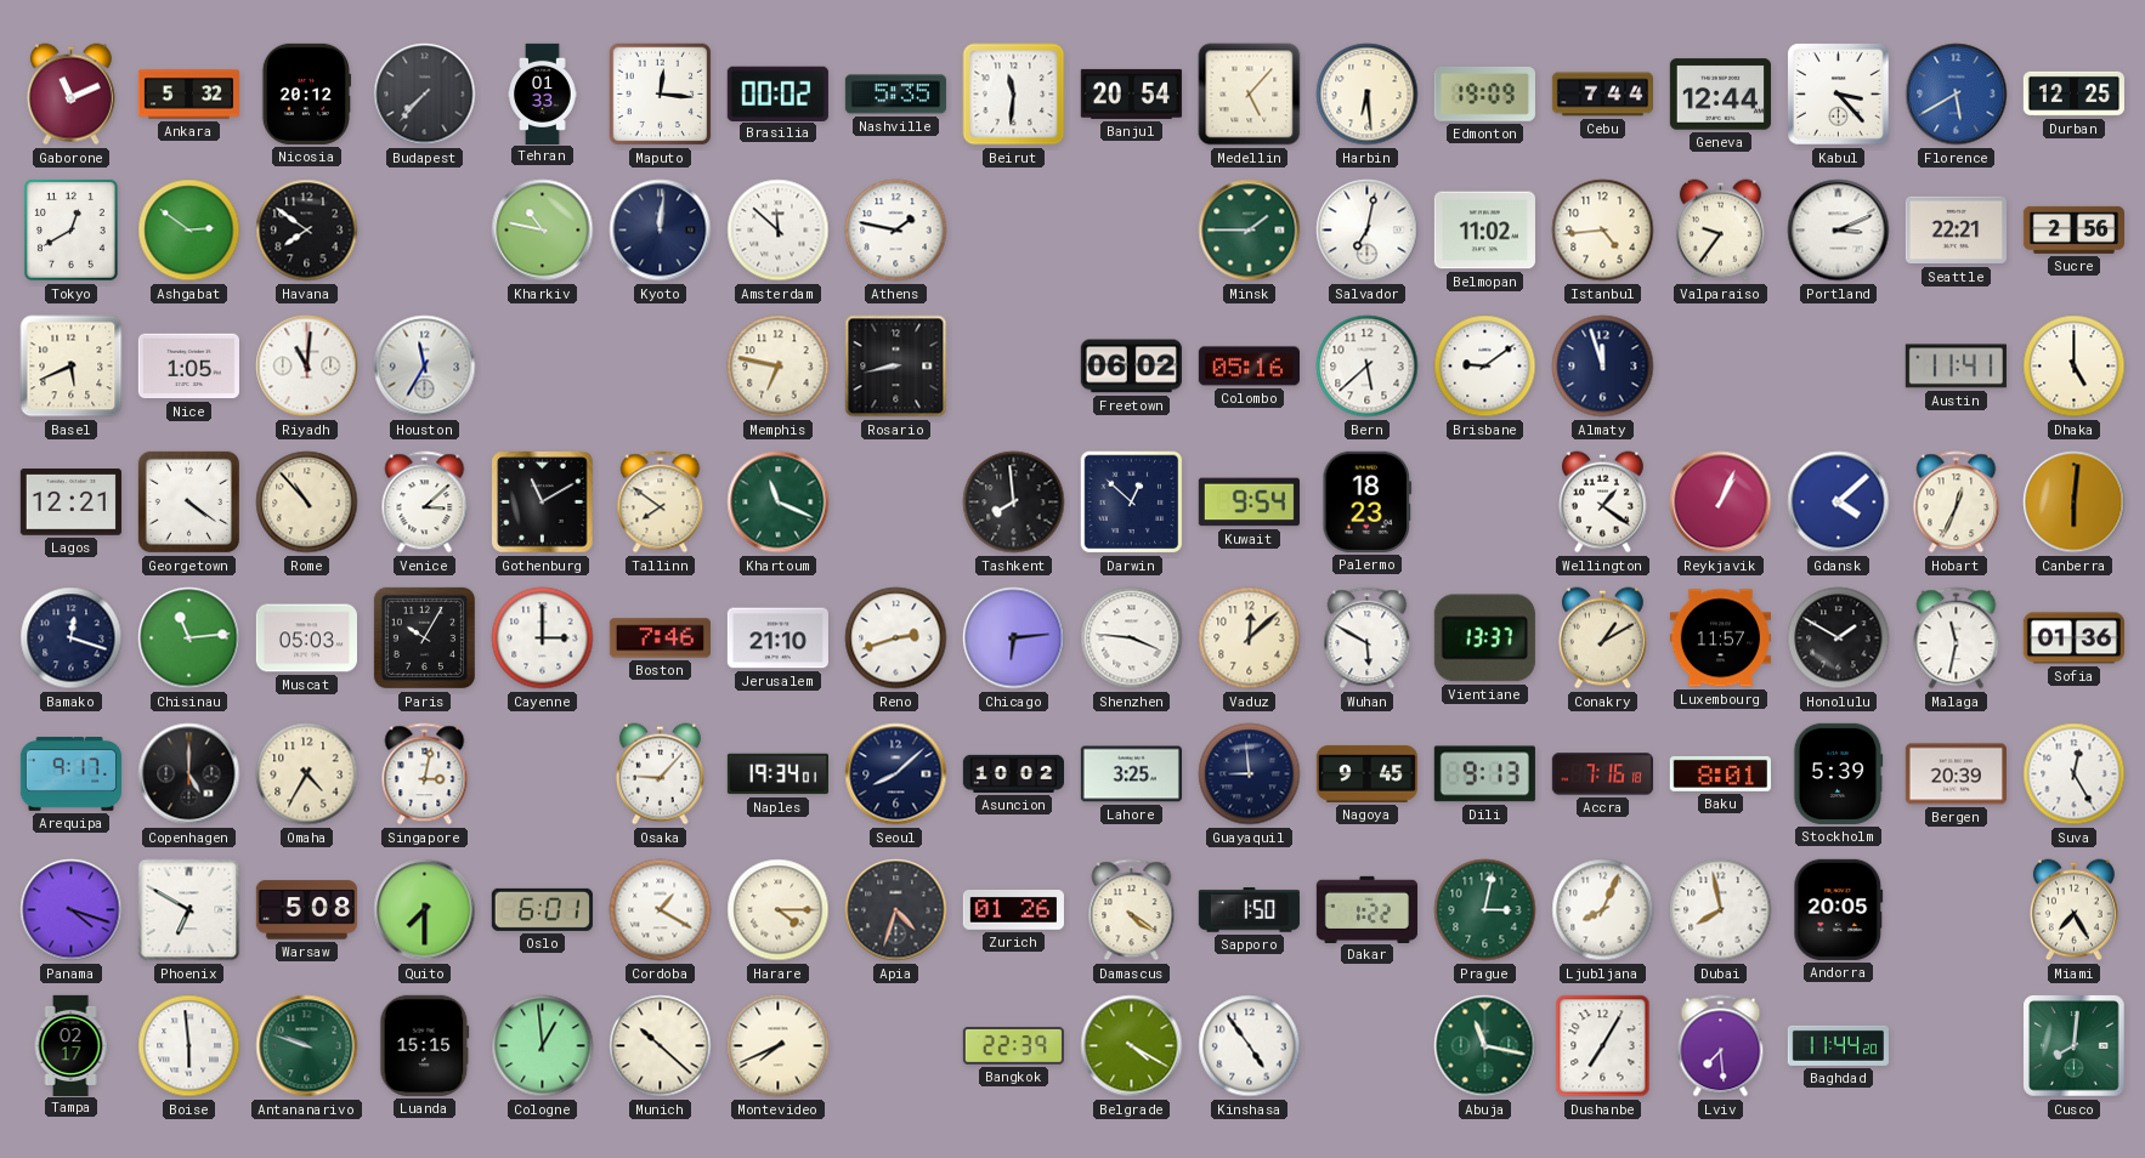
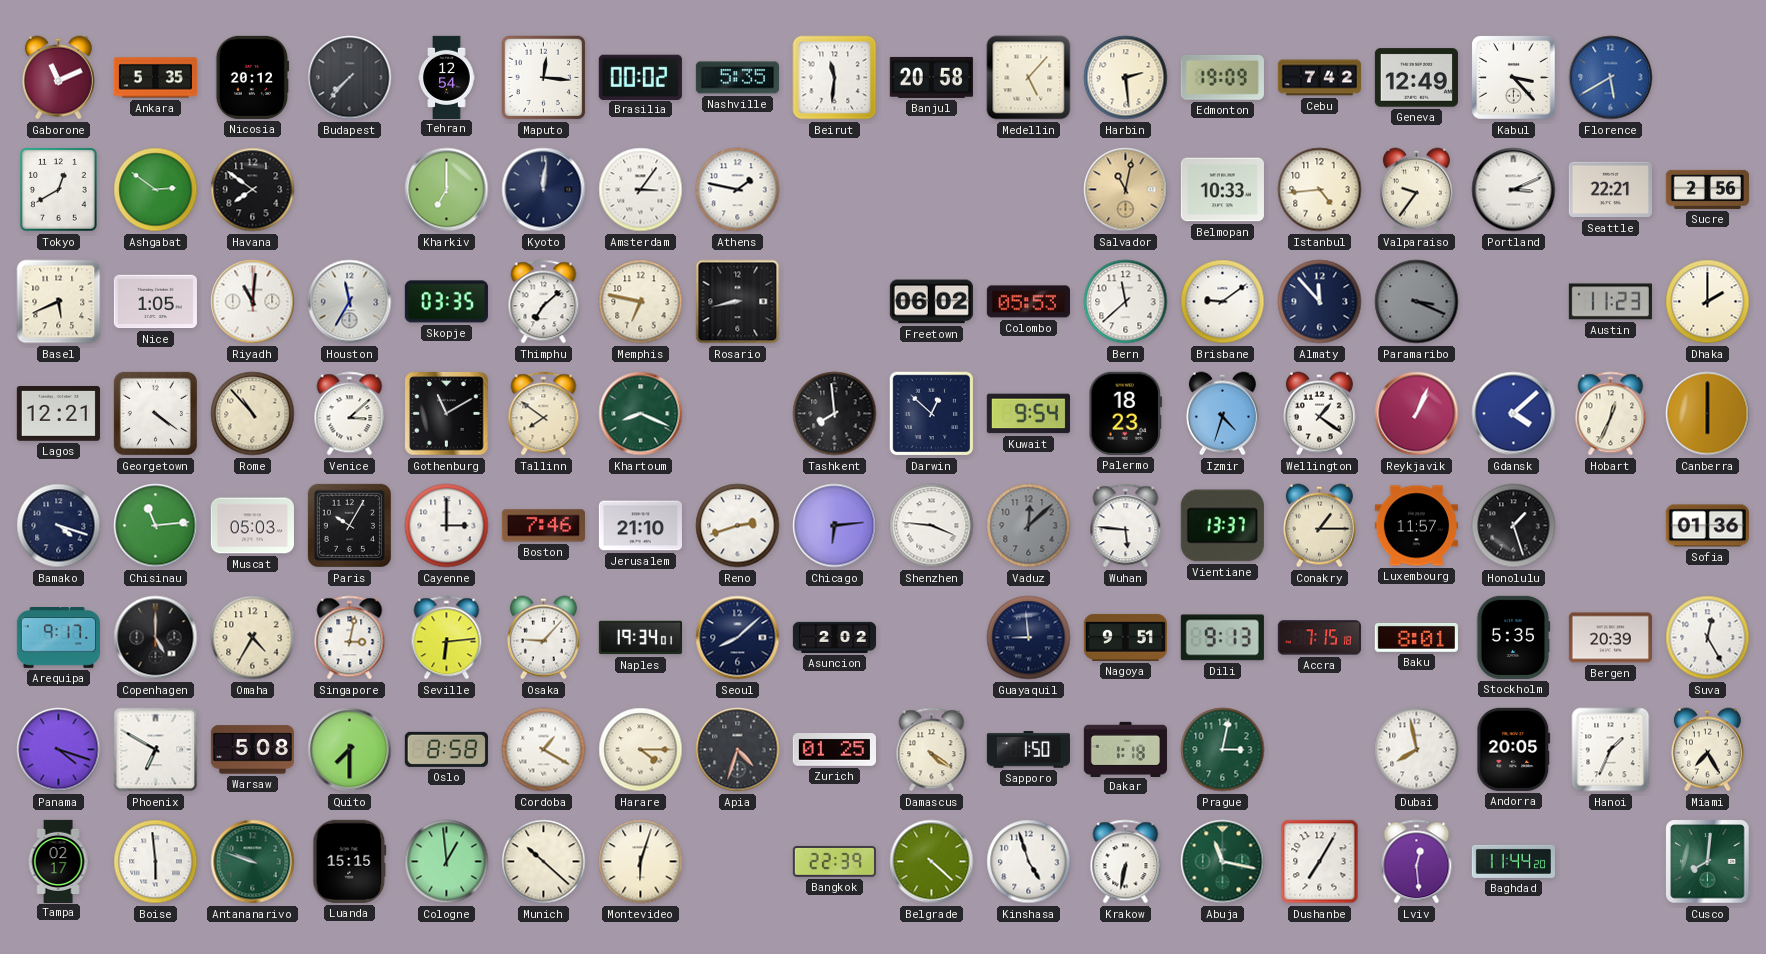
Ankara: 5:32 -> 5:35
Tehran: 01:33 -> 12:54
Banjul: 20:54 -> 20:58
Harbin: 6:29 -> 2:29
Cebu: 7:44 -> 7:42
Geneva: 12:44 -> 12:49
Durban: 12:25 -> none
Kharkiv: 10:47 -> 7:00
Amsterdam: 11:52 -> 3:06
Minsk: 1:45 -> none
Salvador: 7:02 -> 11:02
Salvador dial: white -> champagne
Belmopan: 11:02 -> 10:33
Skopje: none -> 03:35
Thimphu: none -> 7:08
Colombo: 05:16 -> 05:53
Bern: 5:38 -> 11:38
Almaty: 11:57 -> 11:53
Paramaribo: none -> 3:19
Austin: 11:41 -> 11:23
Dhaka: 5:00 -> 2:00
Khartoum: 11:19 -> 8:19
Izmir: none -> 4:33
Canberra: 6:01 -> 6:00
Bamako: 12:18 -> 4:18
Vaduz dial: cream -> grey
Wuhan: 5:50 -> 5:46
Conakry: 1:10 -> 1:15
Honolulu: 1:50 -> 1:27
Malaga: 11:32 -> none
Seville: none -> 6:14
Asuncion: 10:02 -> 2:02
Lahore: 3:25 -> none
Nagoya: 9:45 -> 9:51
Accra: 7:16 -> 7:15
Stockholm: 5:39 -> 5:35
Oslo: 6:01 -> 8:58
Zurich: 01:26 -> 01:25
Dakar: 1:22 -> 1:18
Ljubljana: 8:04 -> none
Hanoi: none -> 1:34
Montevideo: 7:41 -> 6:03
Belgrade: 4:20 -> 4:22
Kinshasa: 4:54 -> 4:57
Krakow: none -> 6:32
Lviv: 7:29 -> 12:29
